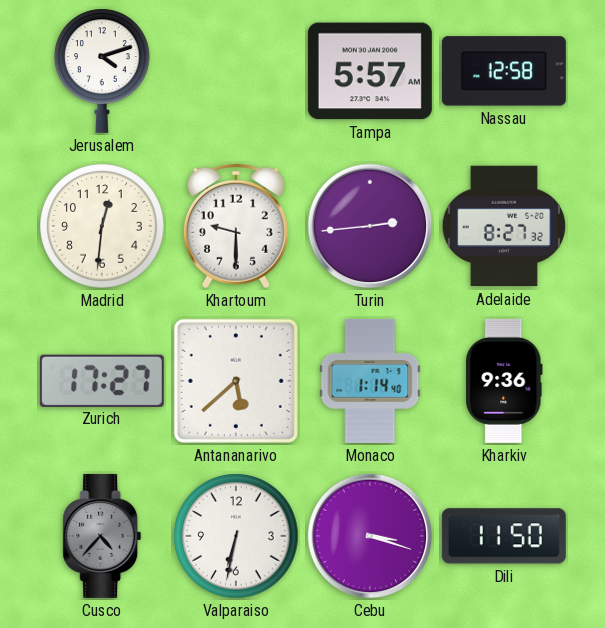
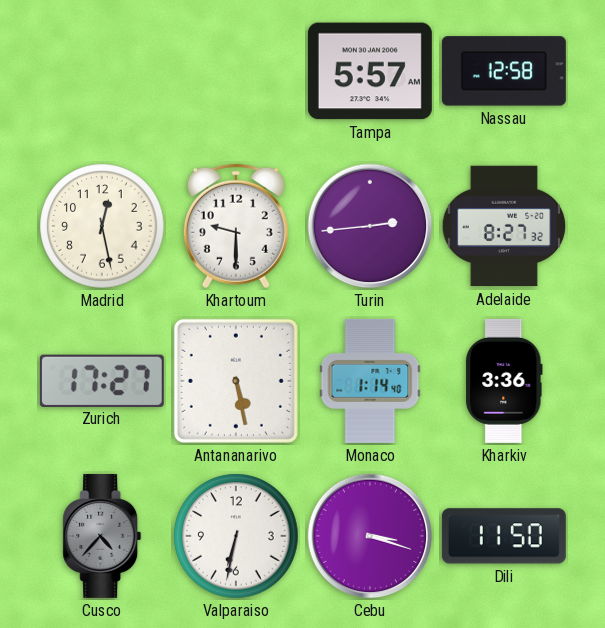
Jerusalem: 4:12 -> none
Madrid: 12:31 -> 12:28
Antananarivo: 5:38 -> 5:28
Kharkiv: 9:36 -> 3:36
